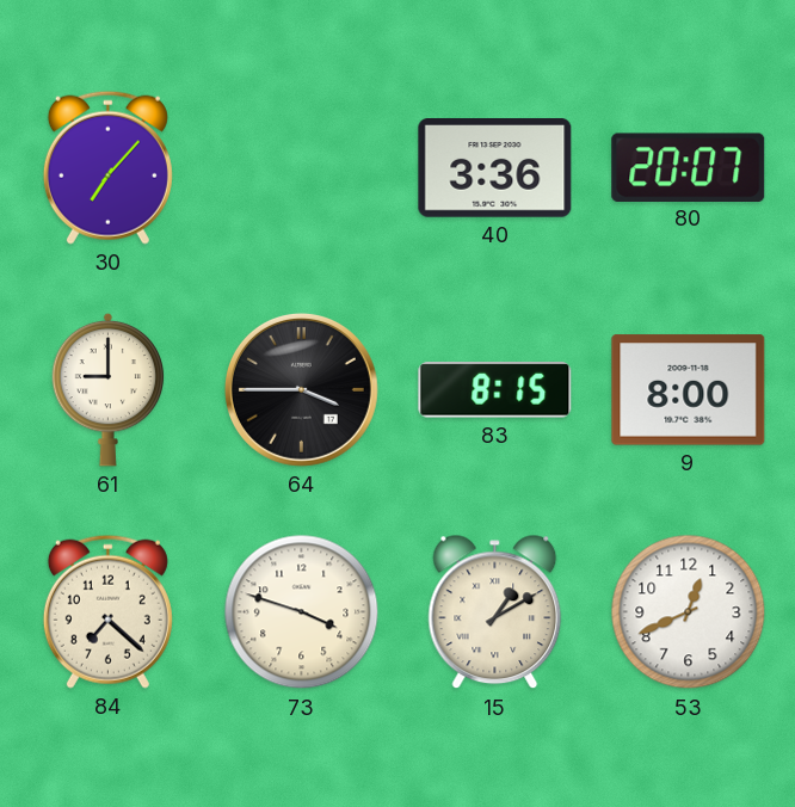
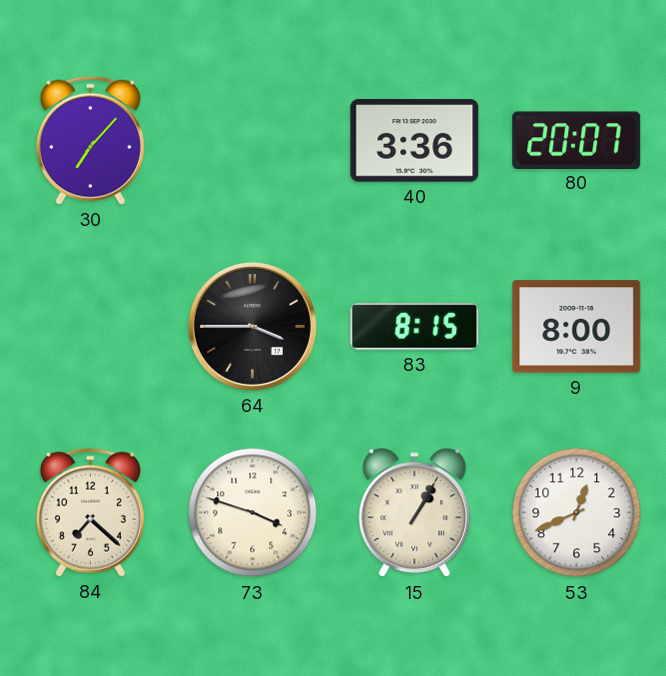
61: 9:00 -> none
15: 1:10 -> 1:05
